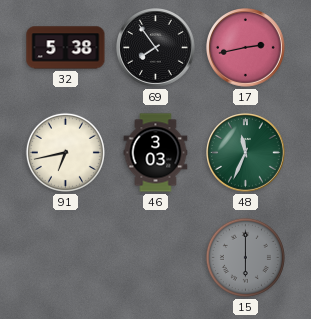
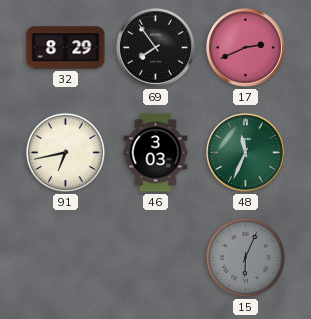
32: 5:38 -> 8:29
17: 2:43 -> 2:41
15: 6:00 -> 6:04
